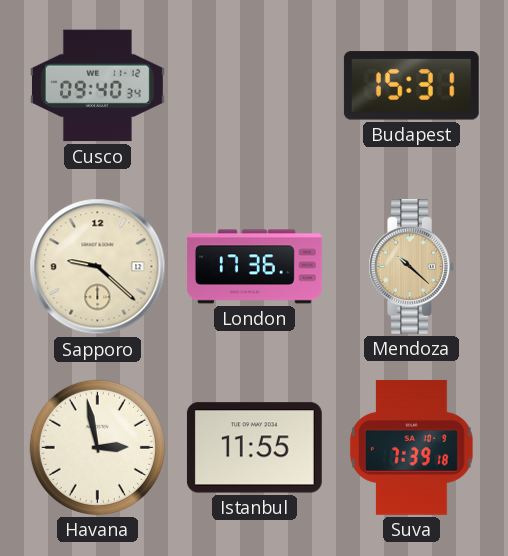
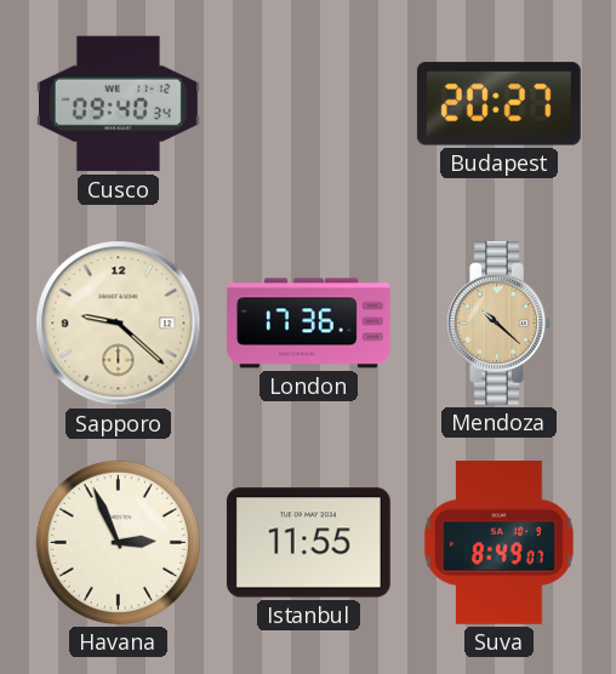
Budapest: 15:31 -> 20:27
Havana: 2:58 -> 2:56
Suva: 7:39 -> 8:49
